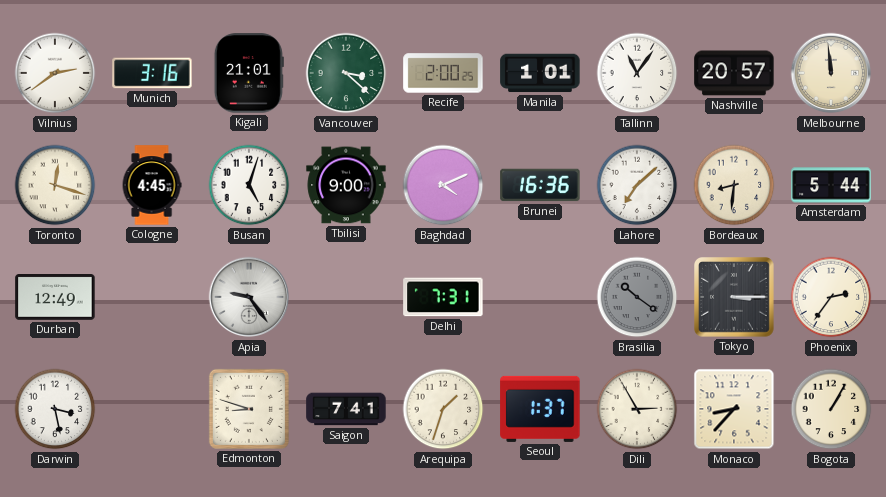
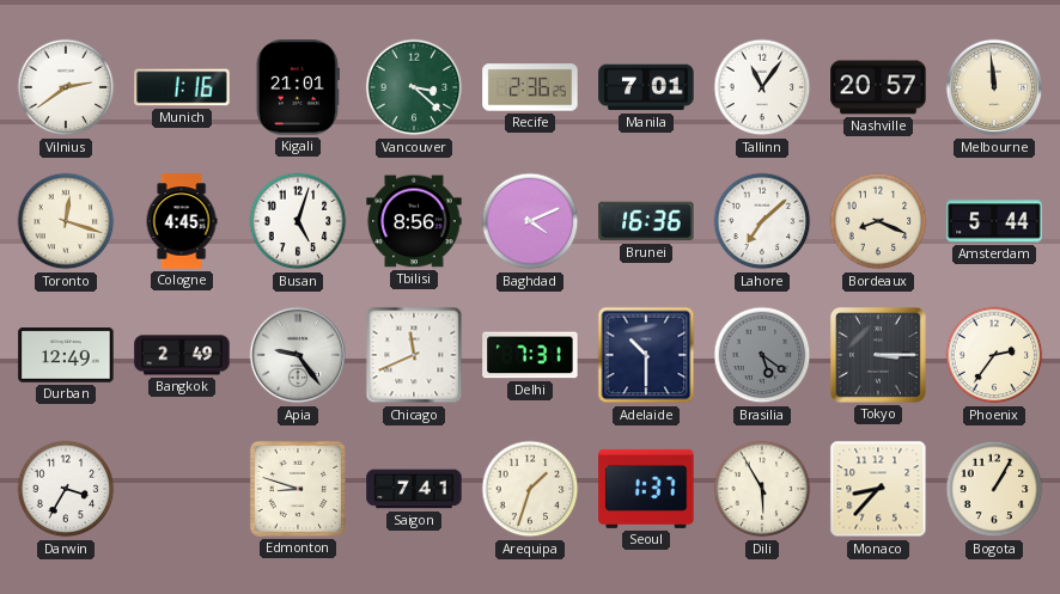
Munich: 3:16 -> 1:16
Recife: 2:00 -> 2:36
Manila: 1:01 -> 7:01
Tbilisi: 9:00 -> 8:56
Bordeaux: 8:31 -> 8:19
Bangkok: none -> 2:49
Chicago: none -> 11:41
Adelaide: none -> 10:30
Brasilia: 10:21 -> 5:21
Darwin: 3:28 -> 3:35
Dili: 2:55 -> 5:55
